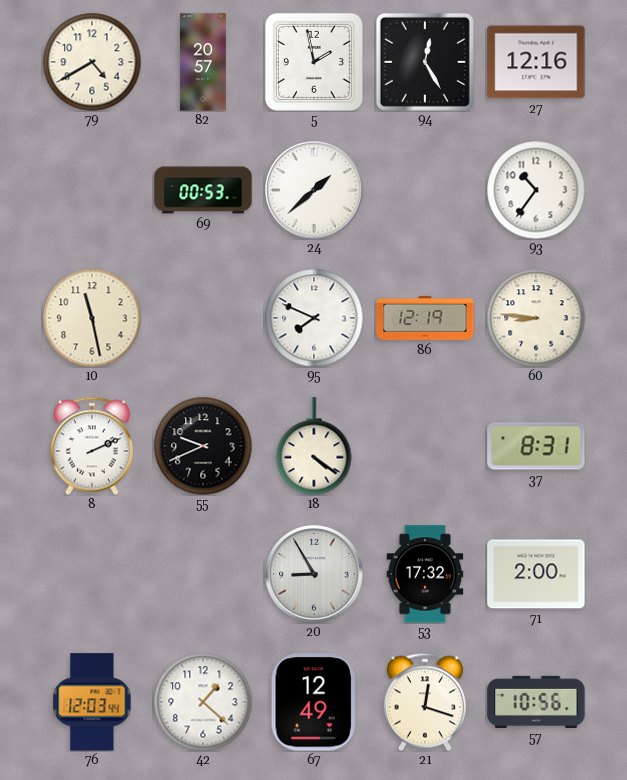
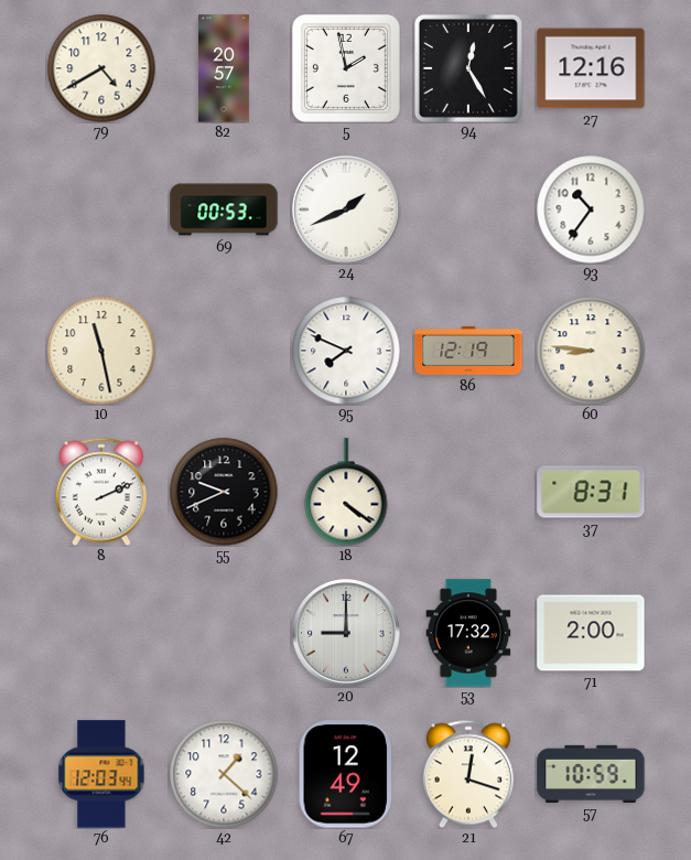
24: 1:38 -> 1:41
20: 8:55 -> 9:00
57: 10:56 -> 10:59
